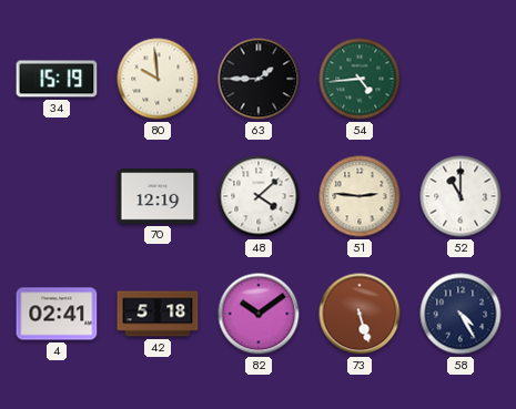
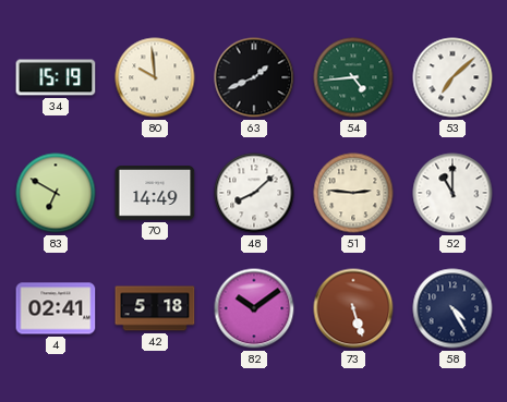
63: 1:45 -> 1:41
53: none -> 7:08
83: none -> 6:50
70: 12:19 -> 14:49
48: 4:08 -> 8:08
